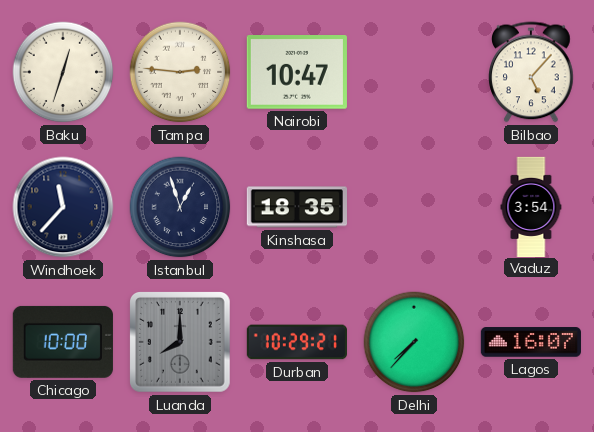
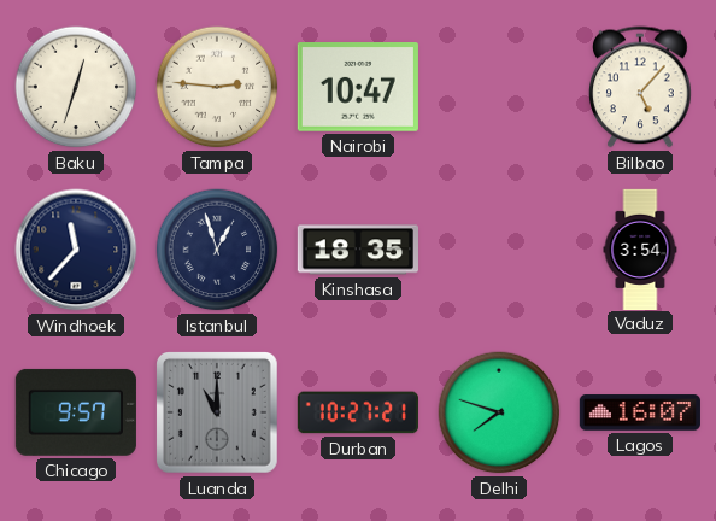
Chicago: 10:00 -> 9:57
Luanda: 8:00 -> 11:00
Durban: 10:29 -> 10:27
Delhi: 7:37 -> 7:48
